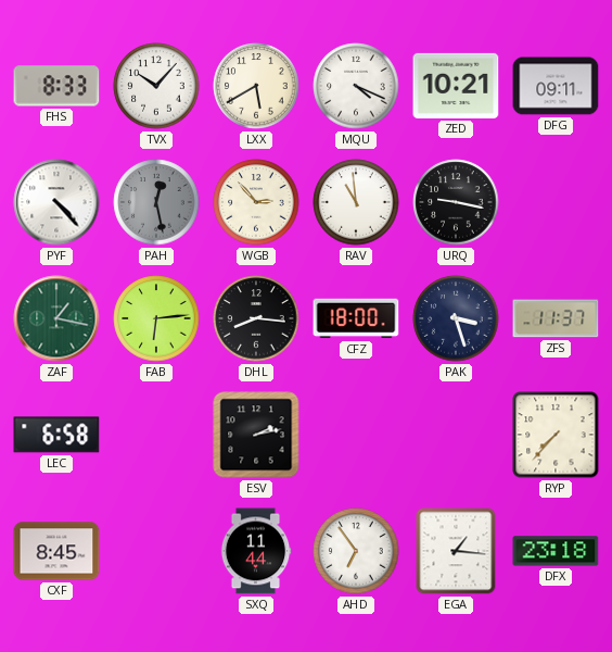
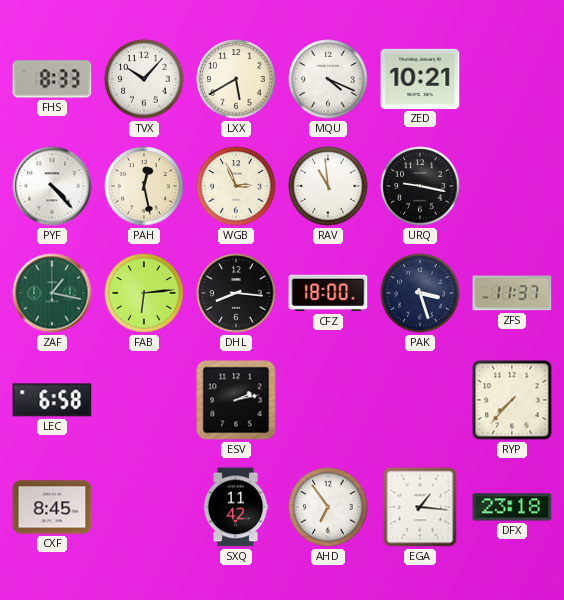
DFG: 09:11 -> none
PAH dial: grey -> cream
WGB: 2:53 -> 2:56
SXQ: 11:44 -> 11:42
